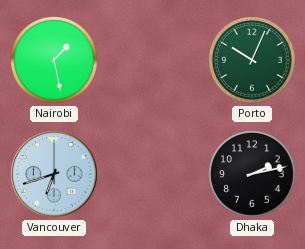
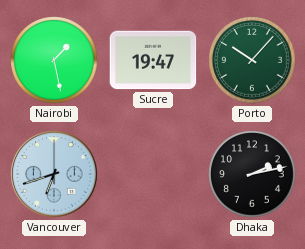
Sucre: none -> 19:47
Porto: 10:04 -> 10:07
